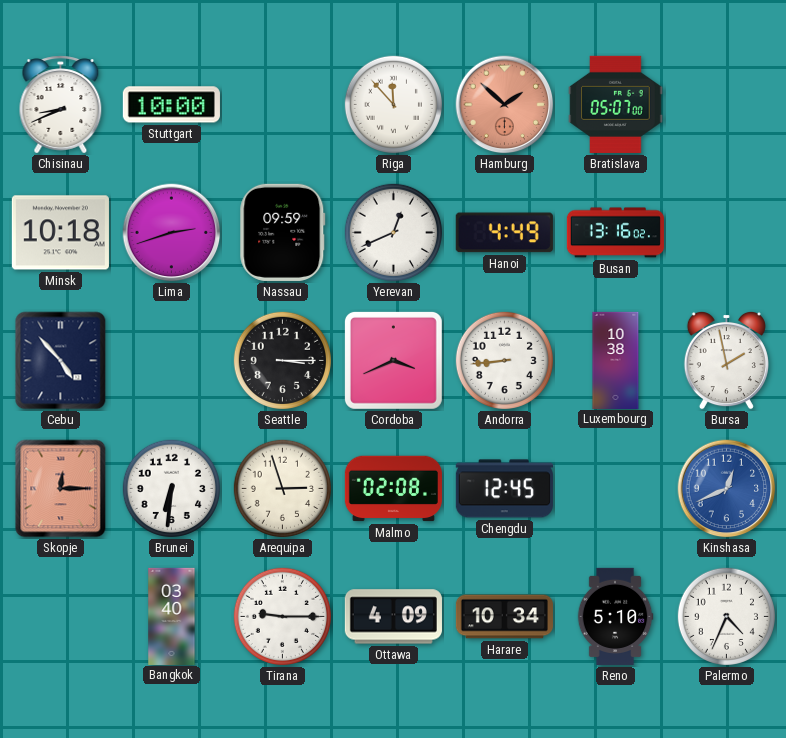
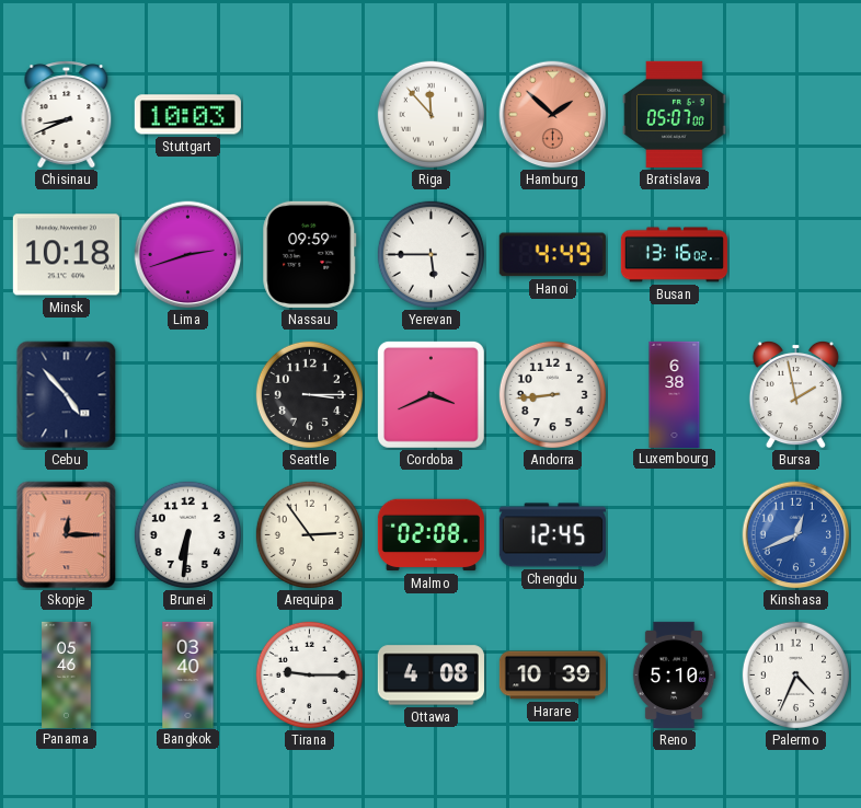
Stuttgart: 10:00 -> 10:03
Yerevan: 12:41 -> 5:45
Luxembourg: 10:38 -> 6:38
Arequipa: 2:57 -> 2:54
Panama: none -> 05:46
Ottawa: 4:09 -> 4:08
Harare: 10:34 -> 10:39
